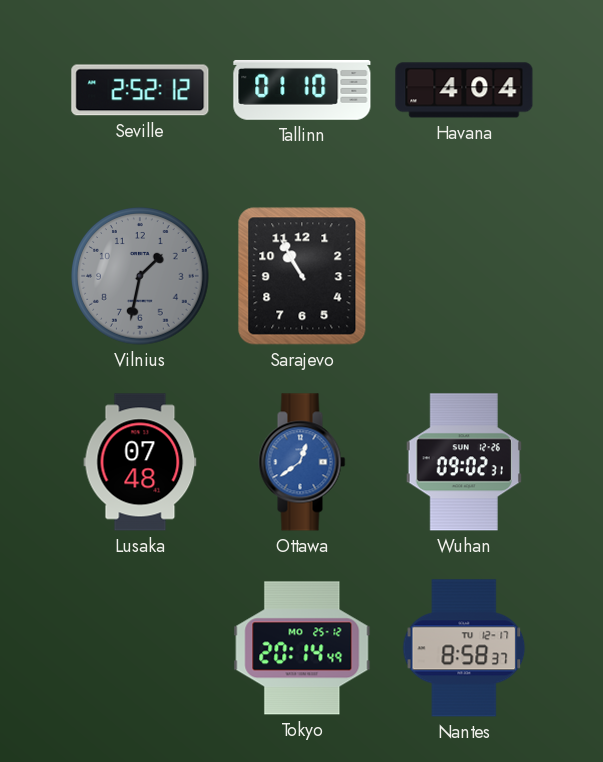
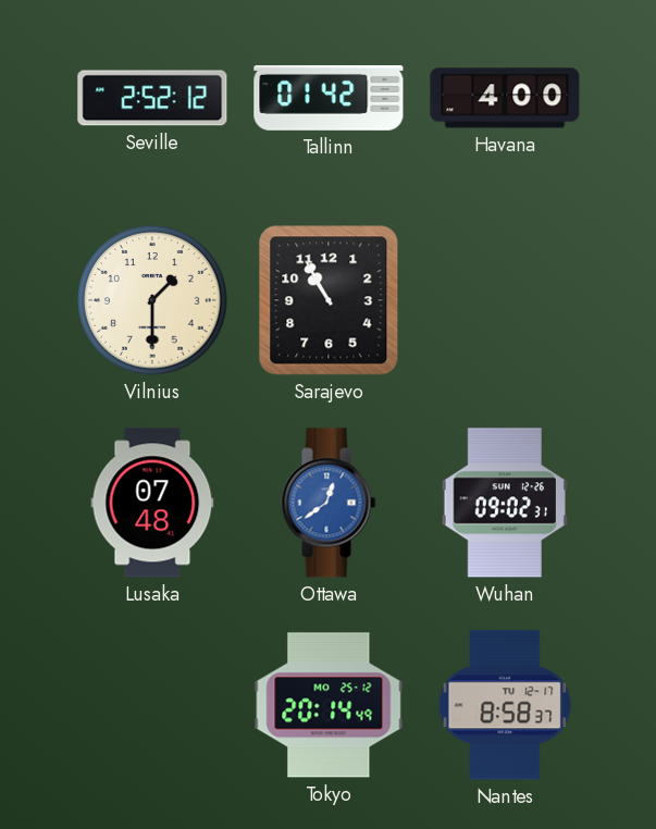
Tallinn: 01:10 -> 01:42
Havana: 4:04 -> 4:00
Vilnius: 1:32 -> 1:30
Vilnius dial: grey -> cream
